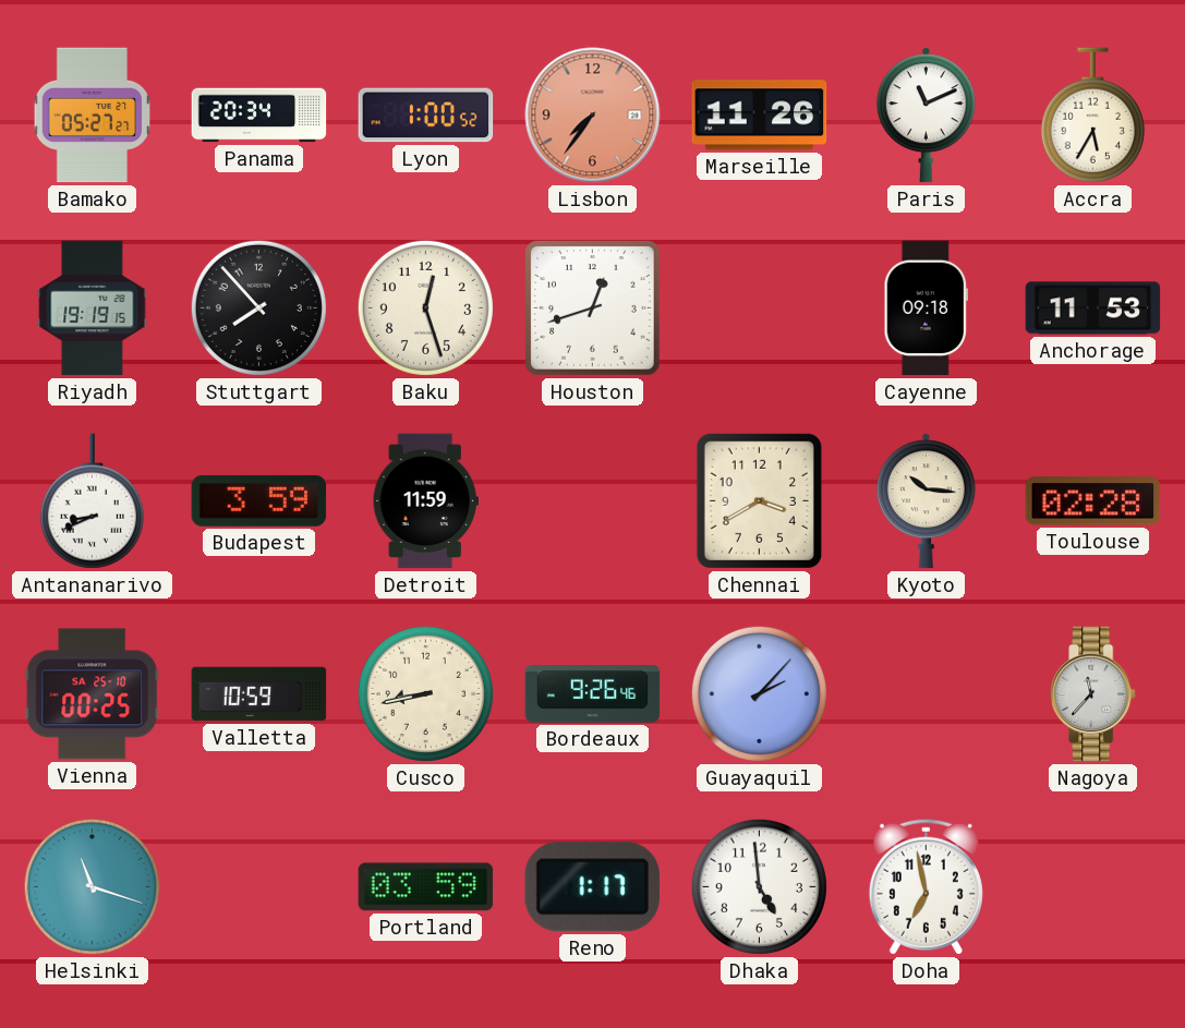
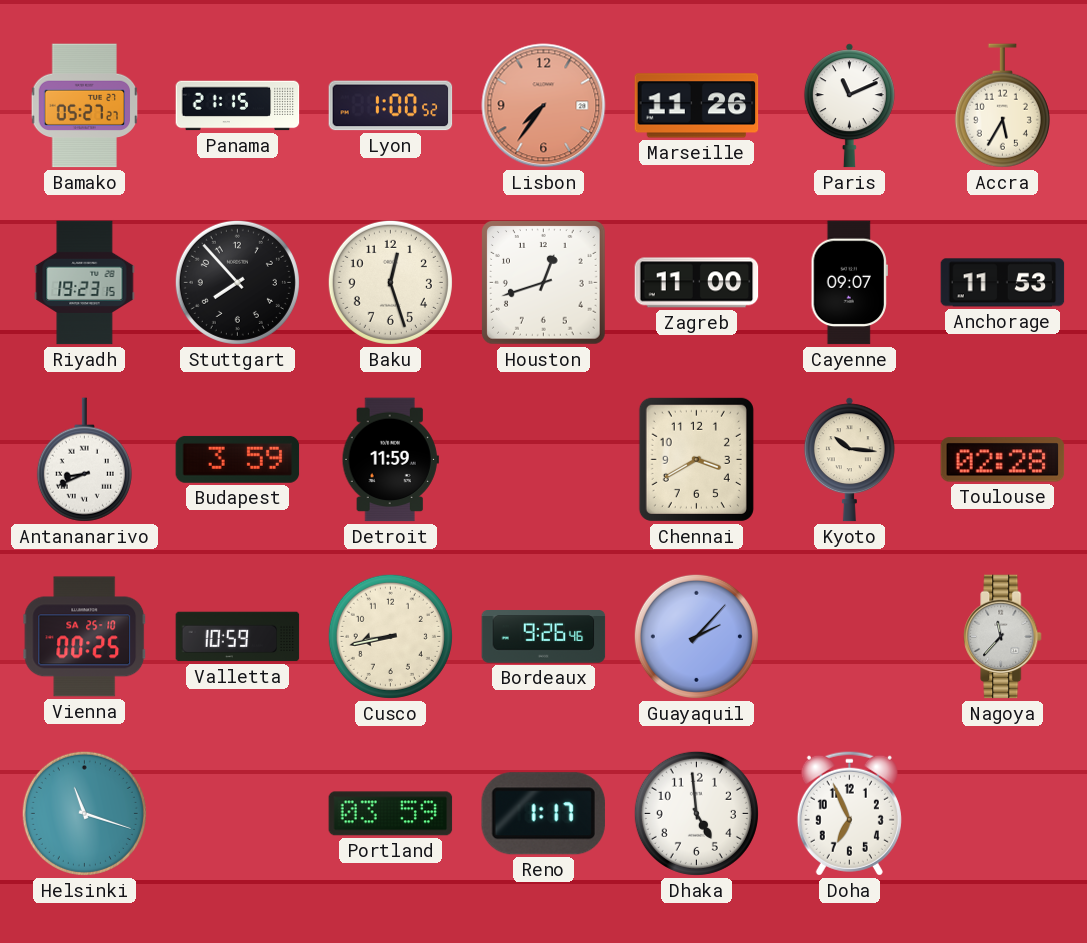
Panama: 20:34 -> 21:15
Riyadh: 19:19 -> 19:23
Zagreb: none -> 11:00
Cayenne: 09:18 -> 09:07
Doha: 6:58 -> 6:56
